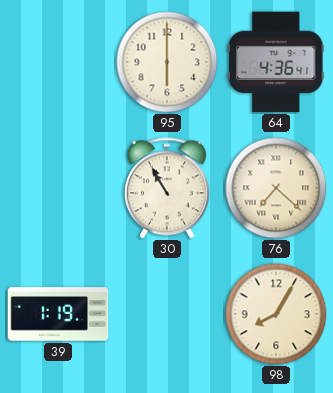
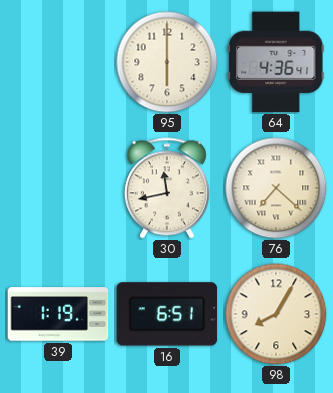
30: 10:55 -> 11:43
16: none -> 6:51
